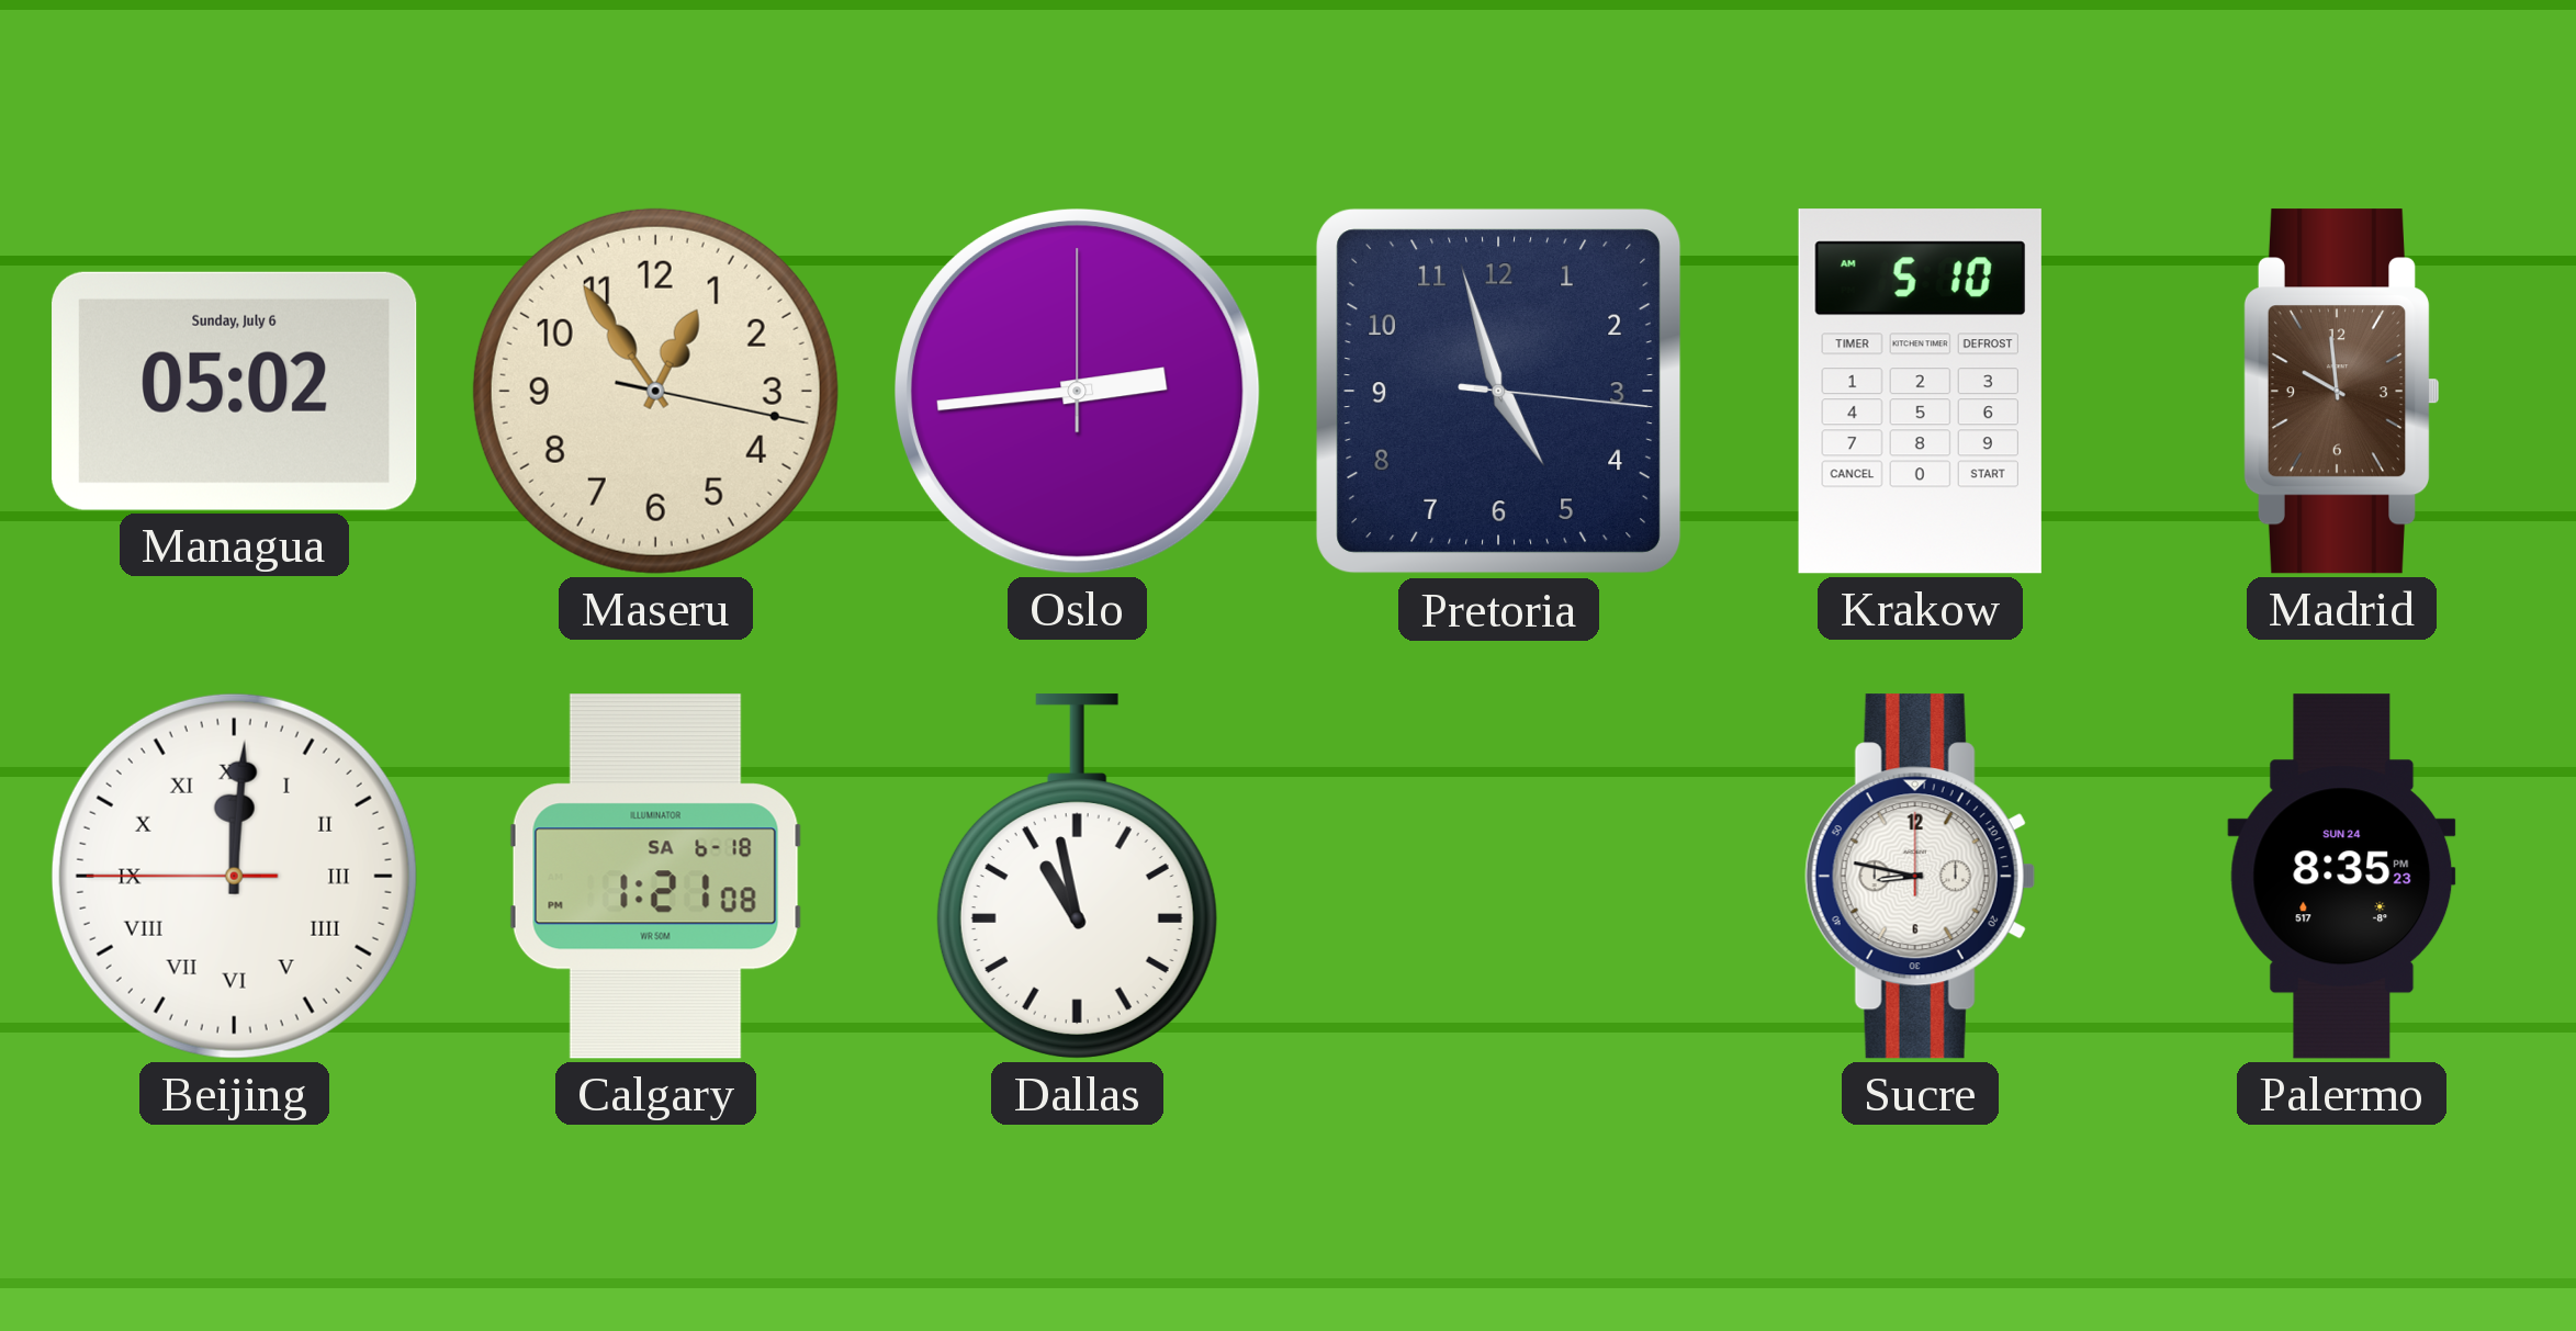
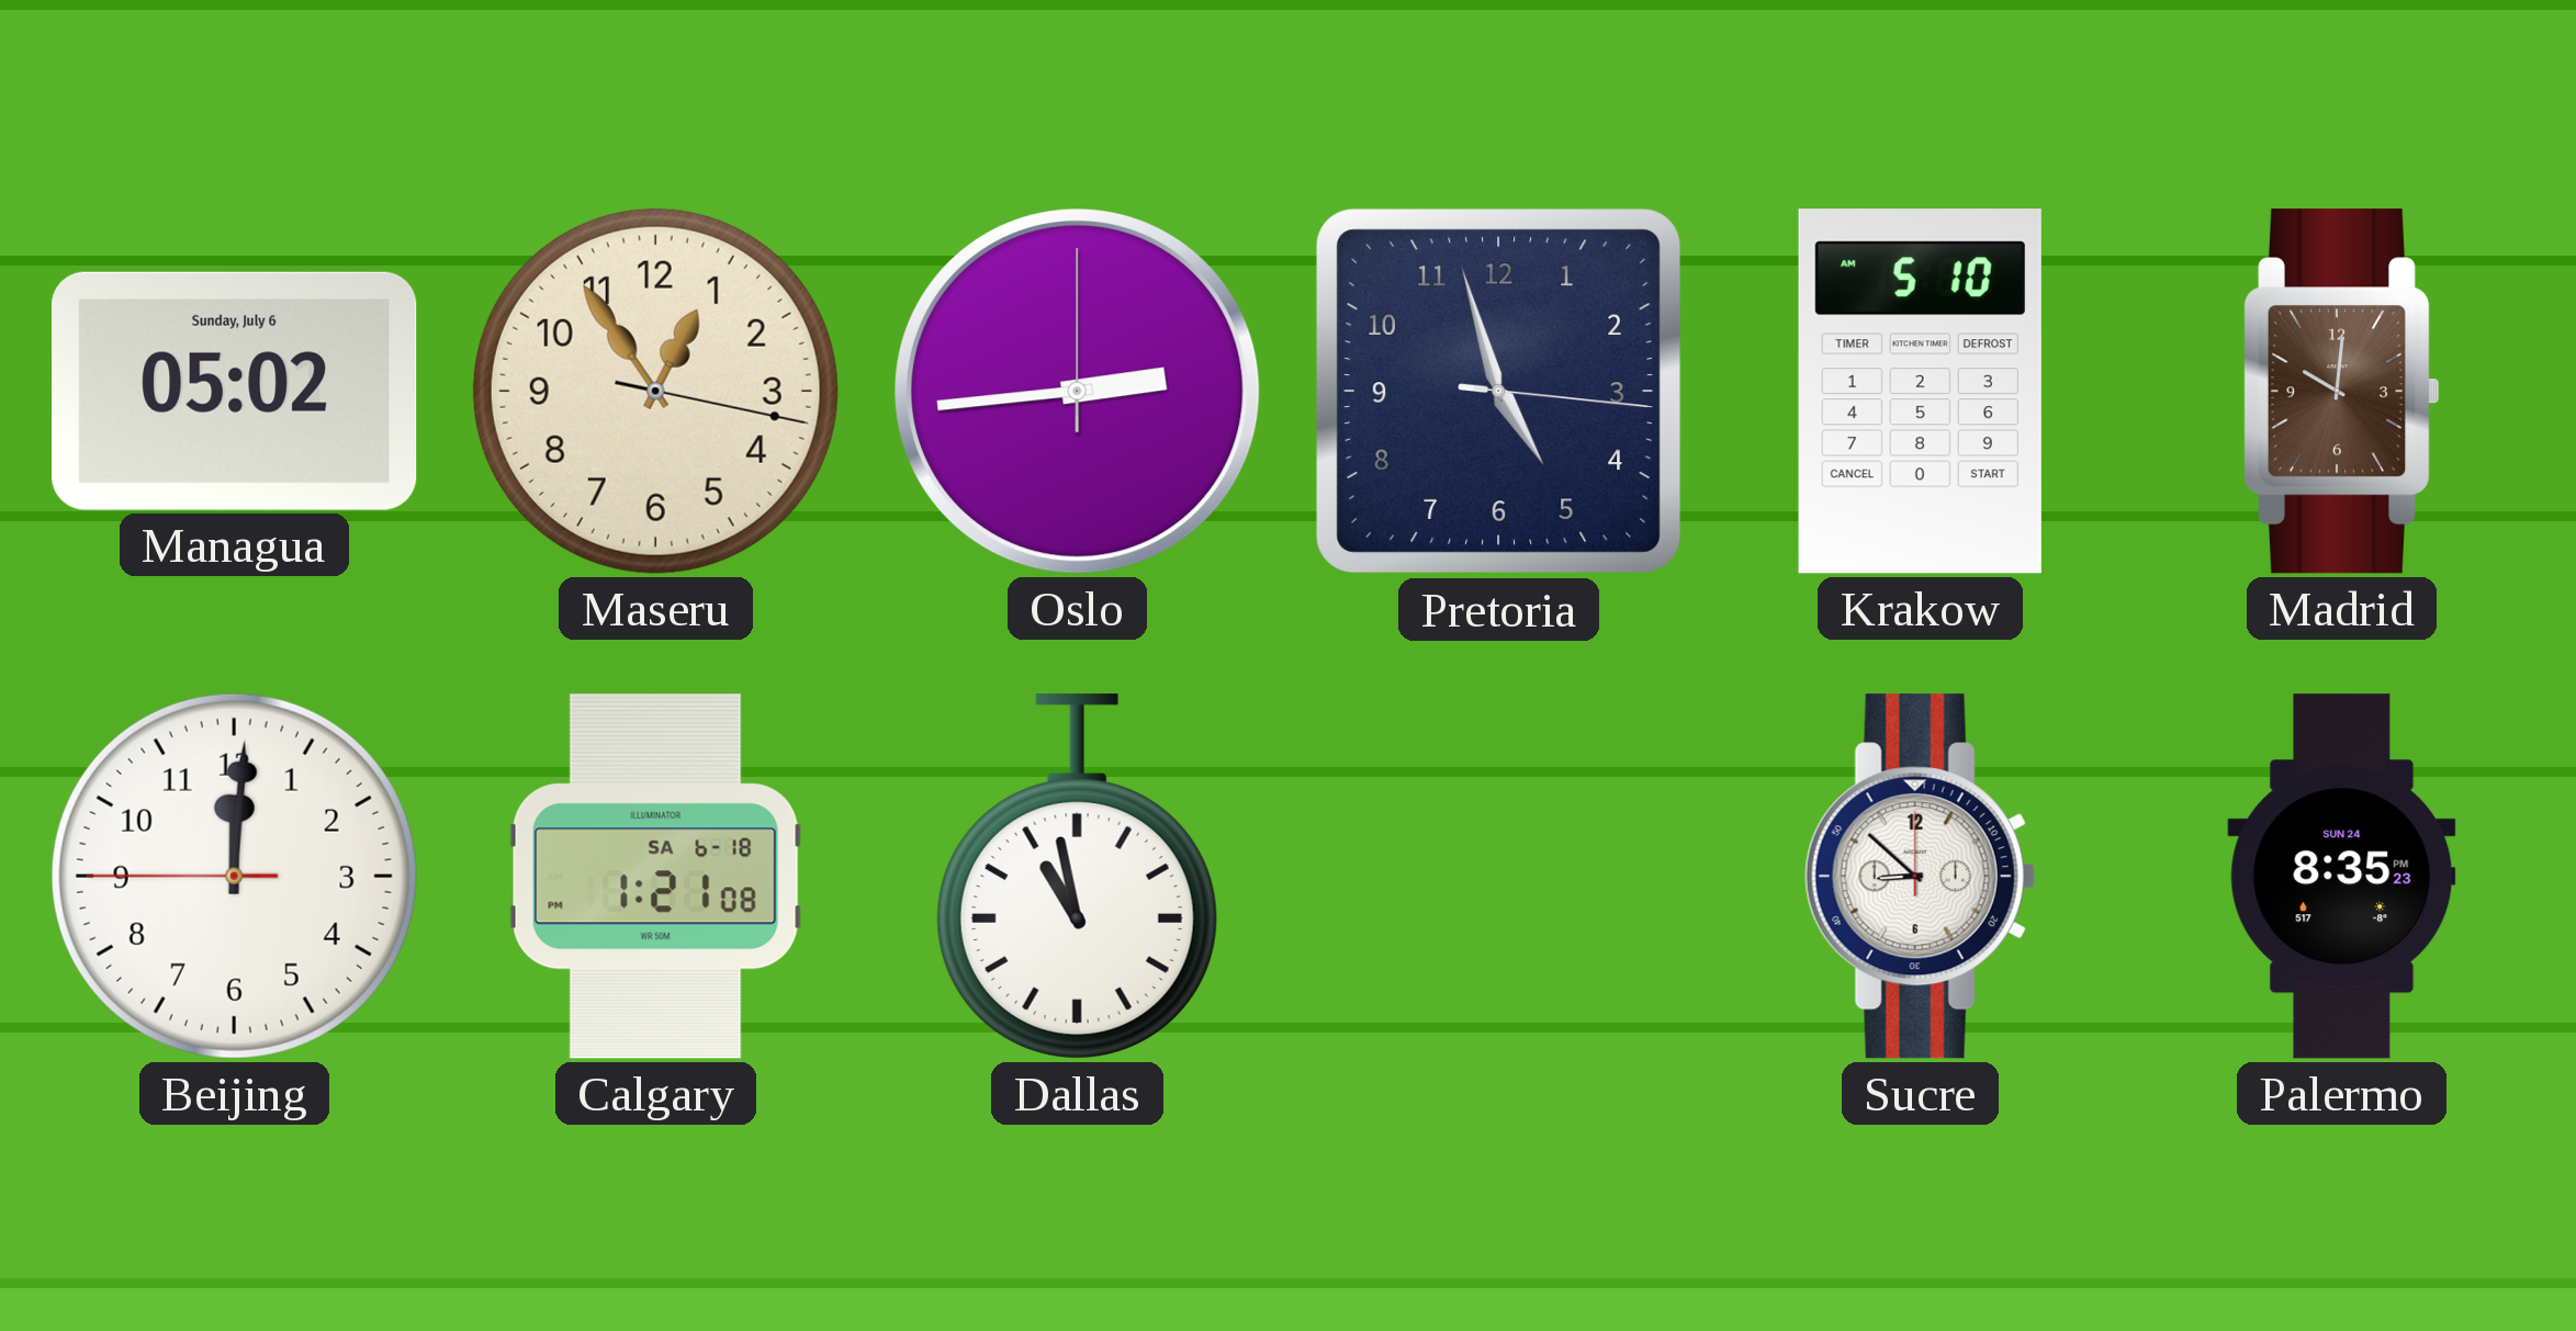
Madrid: 9:59 -> 10:01
Beijing numerals: Roman -> Arabic
Sucre: 8:47 -> 8:52
